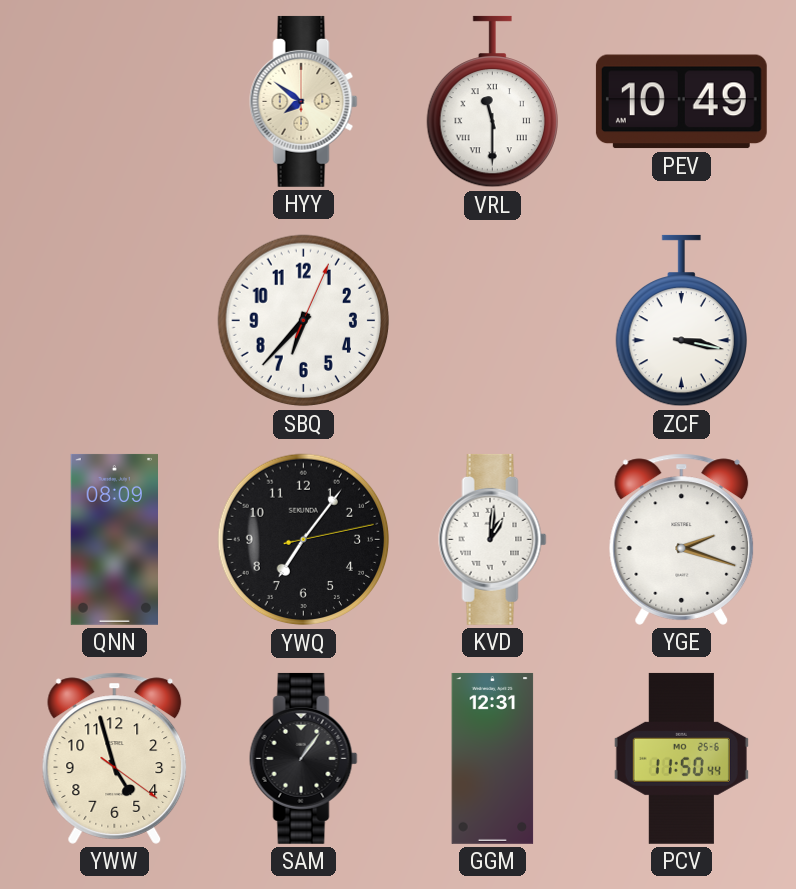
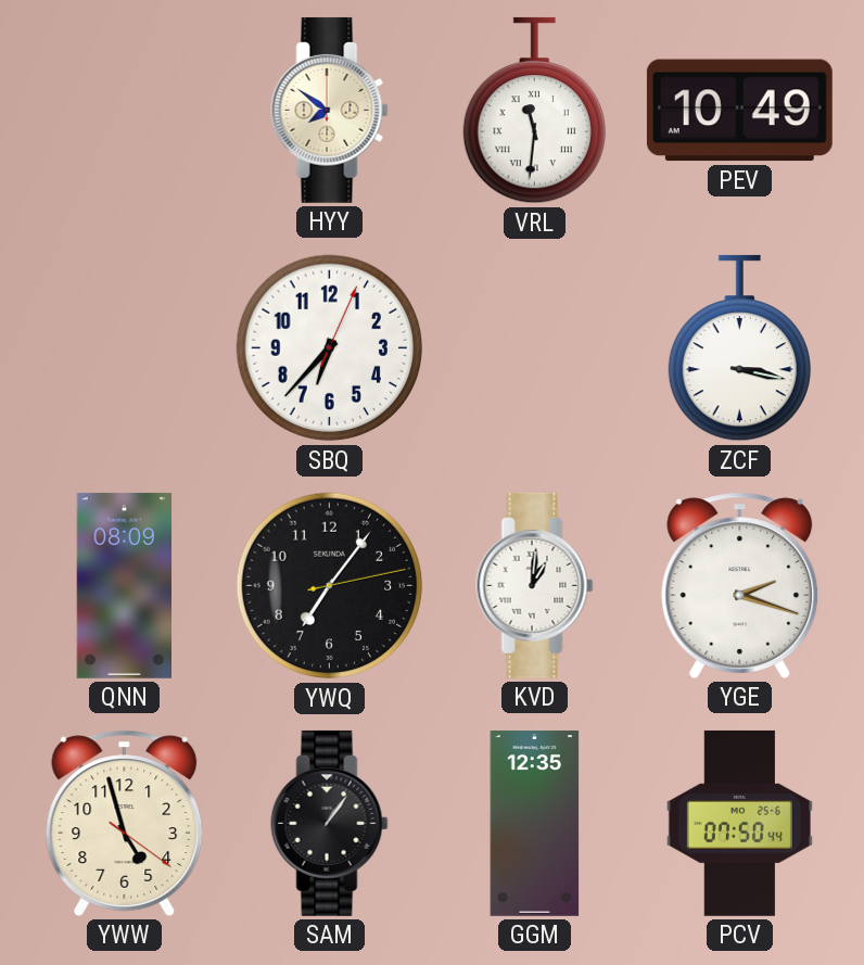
VRL: 11:30 -> 11:31
GGM: 12:31 -> 12:35
PCV: 11:50 -> 07:50
